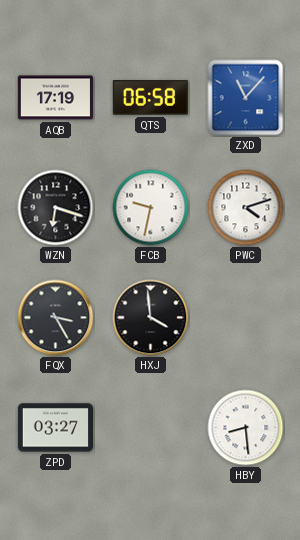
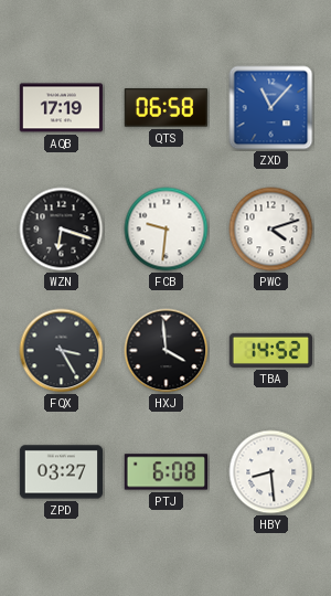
FCB: 9:32 -> 9:31
TBA: none -> 14:52
PTJ: none -> 6:08
